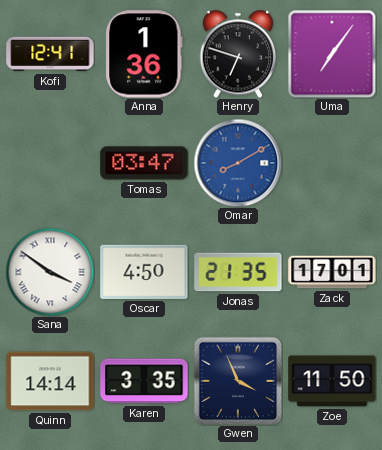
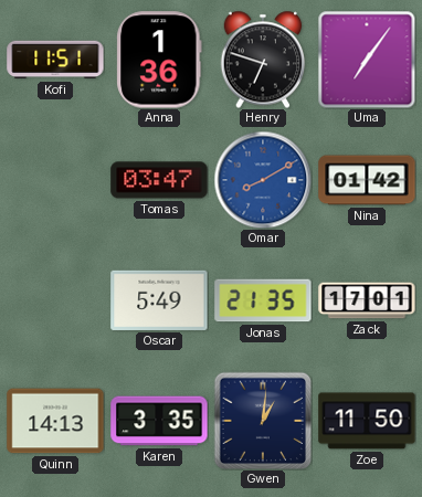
Kofi: 12:41 -> 11:51
Nina: none -> 01:42
Sana: 3:51 -> none
Oscar: 4:50 -> 5:49
Quinn: 14:14 -> 14:13
Gwen: 3:56 -> 1:01
